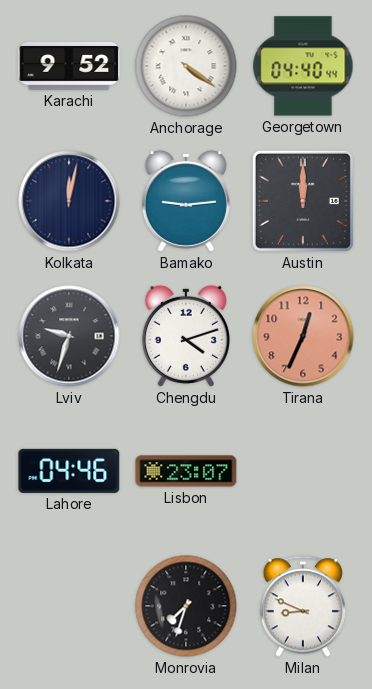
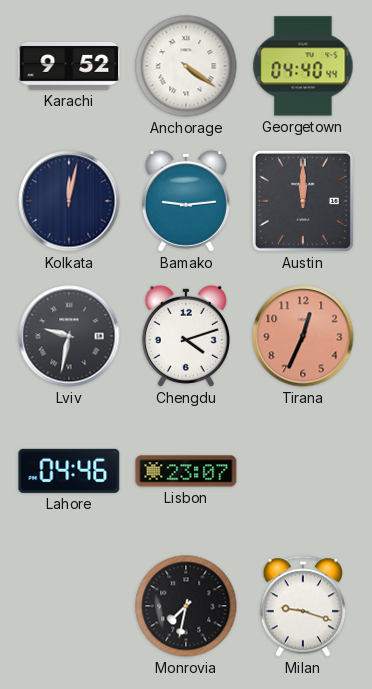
Lviv: 9:33 -> 9:32
Monrovia: 7:33 -> 7:32
Milan: 8:49 -> 9:18
